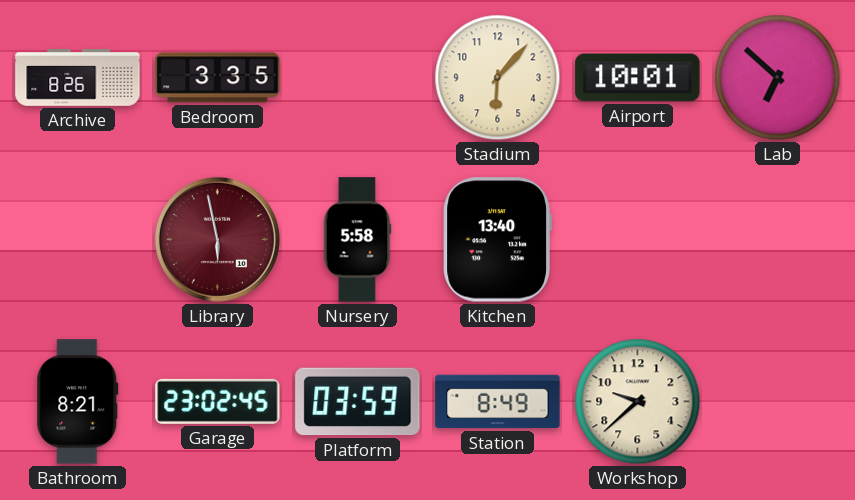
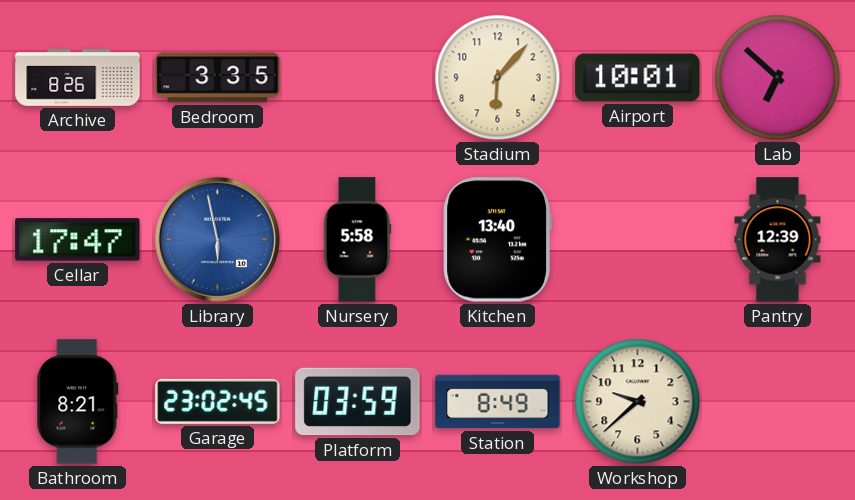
Cellar: none -> 17:47
Library dial: burgundy -> blue
Pantry: none -> 12:39
